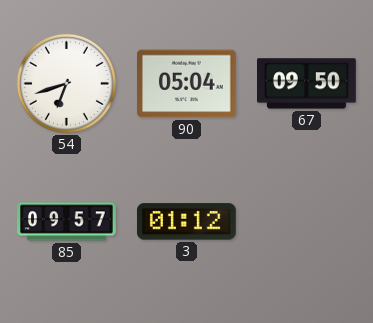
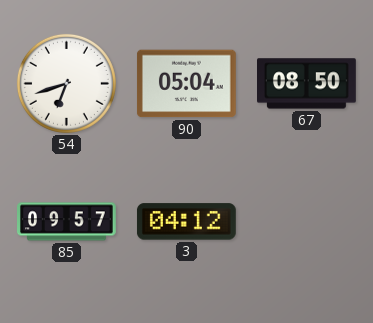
67: 09:50 -> 08:50
3: 01:12 -> 04:12
